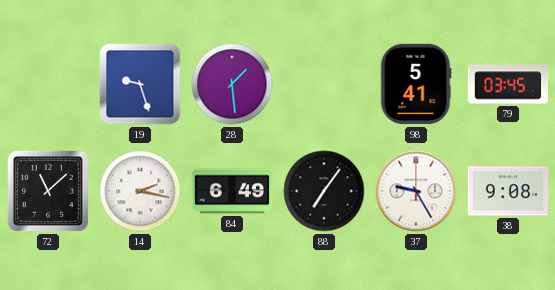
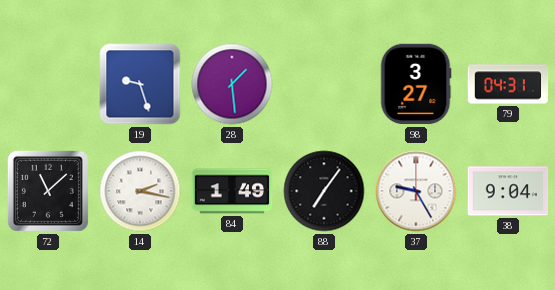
98: 5:41 -> 3:27
79: 03:45 -> 04:31
84: 6:49 -> 1:49
38: 9:08 -> 9:04
